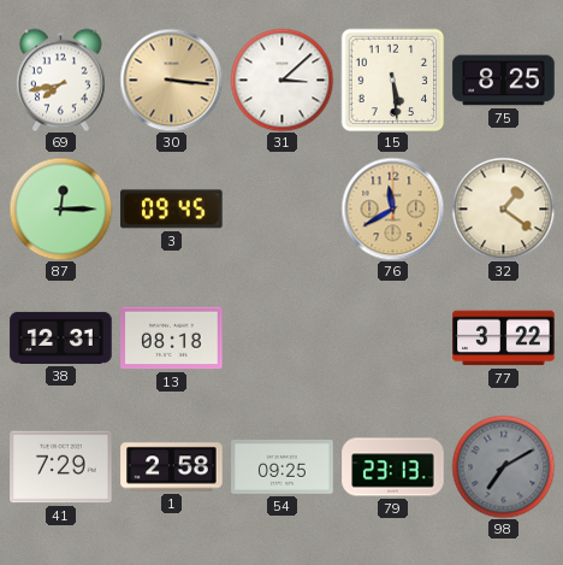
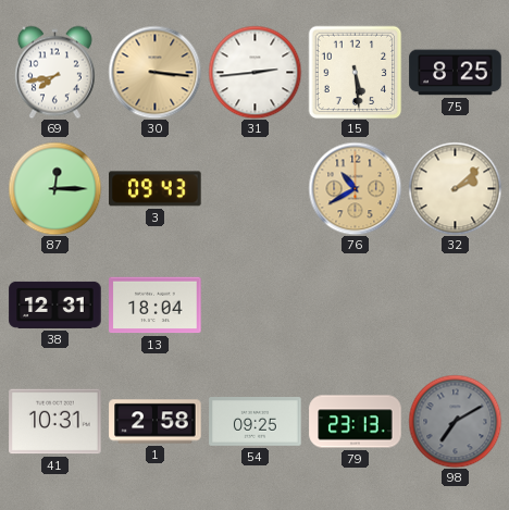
31: 3:08 -> 2:44
3: 09:45 -> 09:43
76: 11:40 -> 10:40
32: 1:21 -> 2:08
13: 08:18 -> 18:04
77: 3:22 -> none
41: 7:29 -> 10:31
